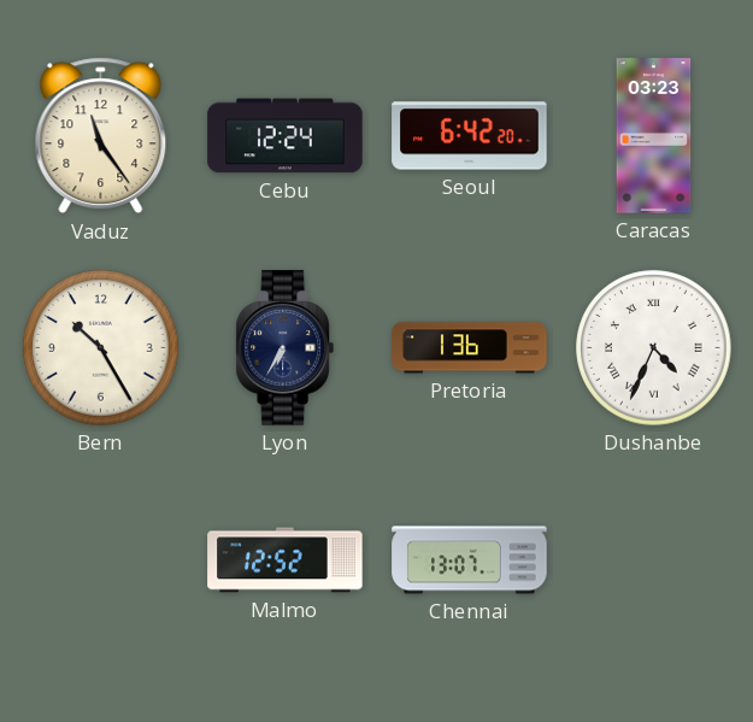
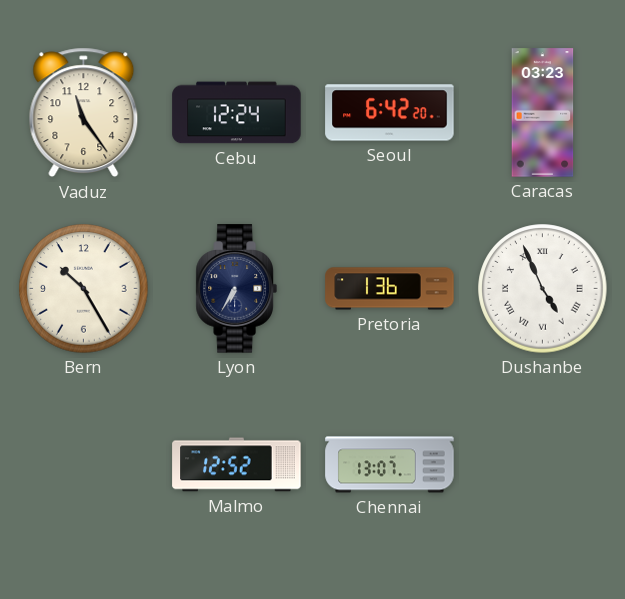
Dushanbe: 4:34 -> 4:56
